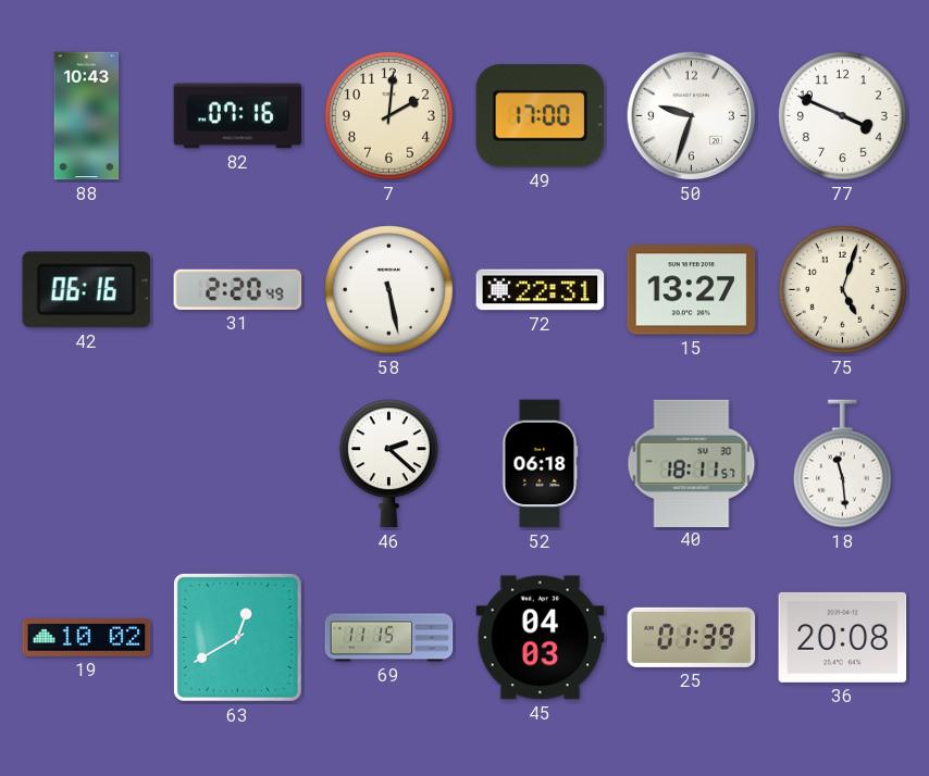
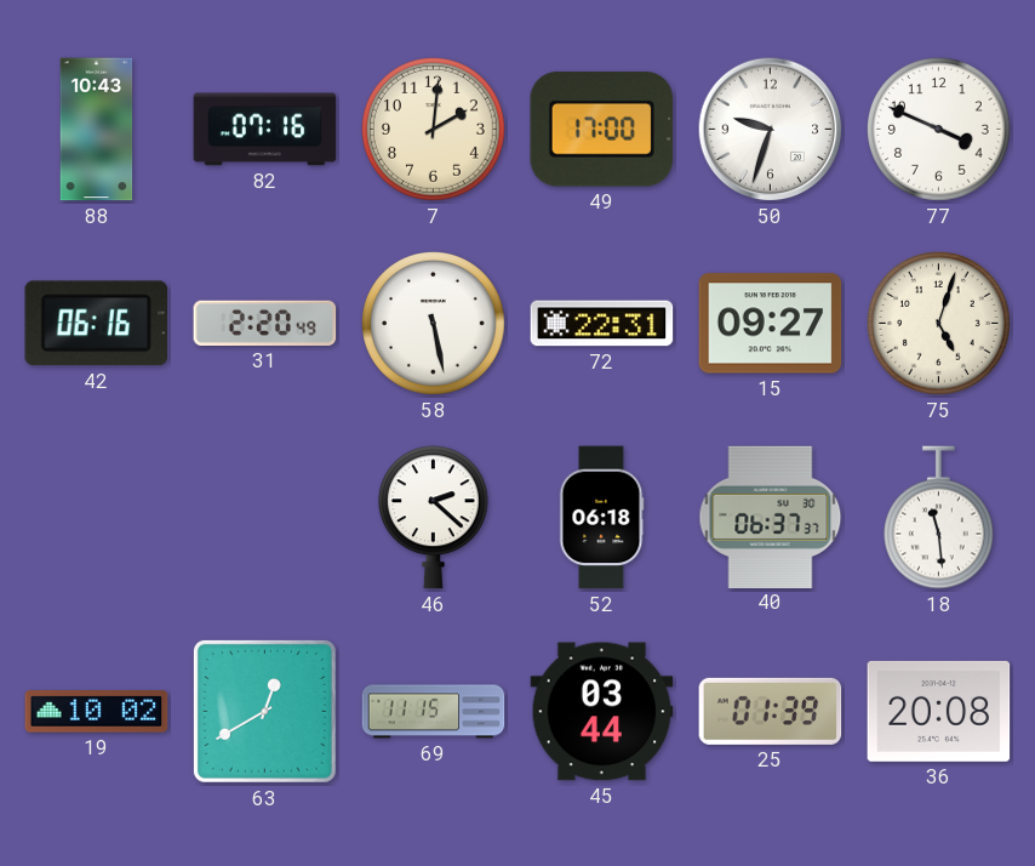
15: 13:27 -> 09:27
40: 18:11 -> 06:37
45: 04:03 -> 03:44
